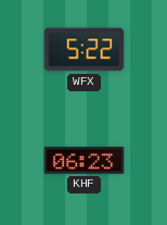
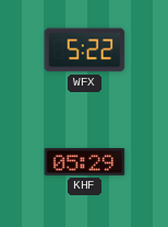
KHF: 06:23 -> 05:29
